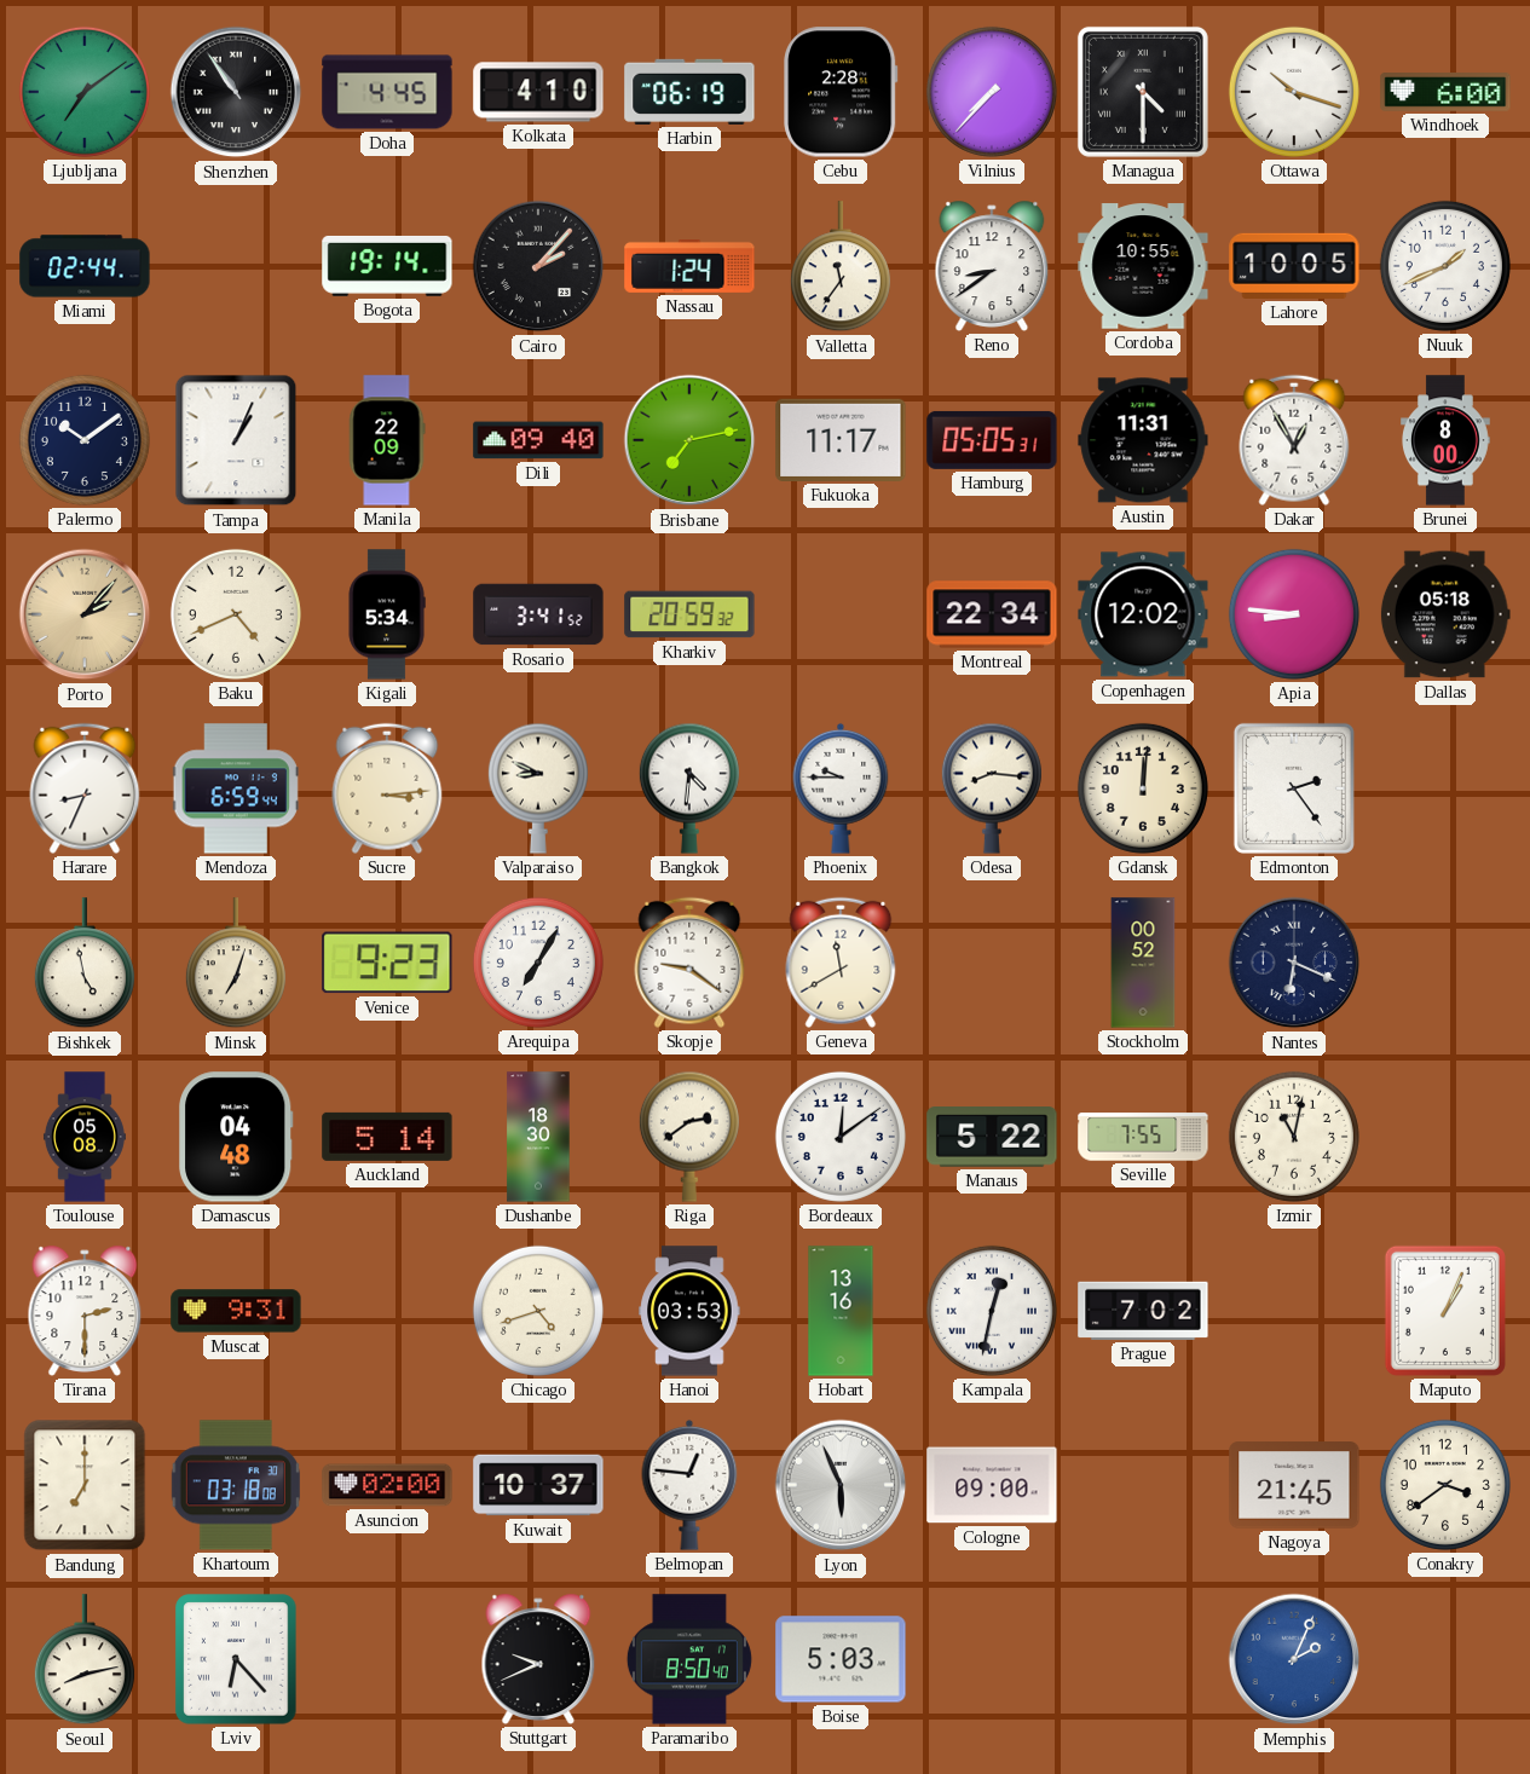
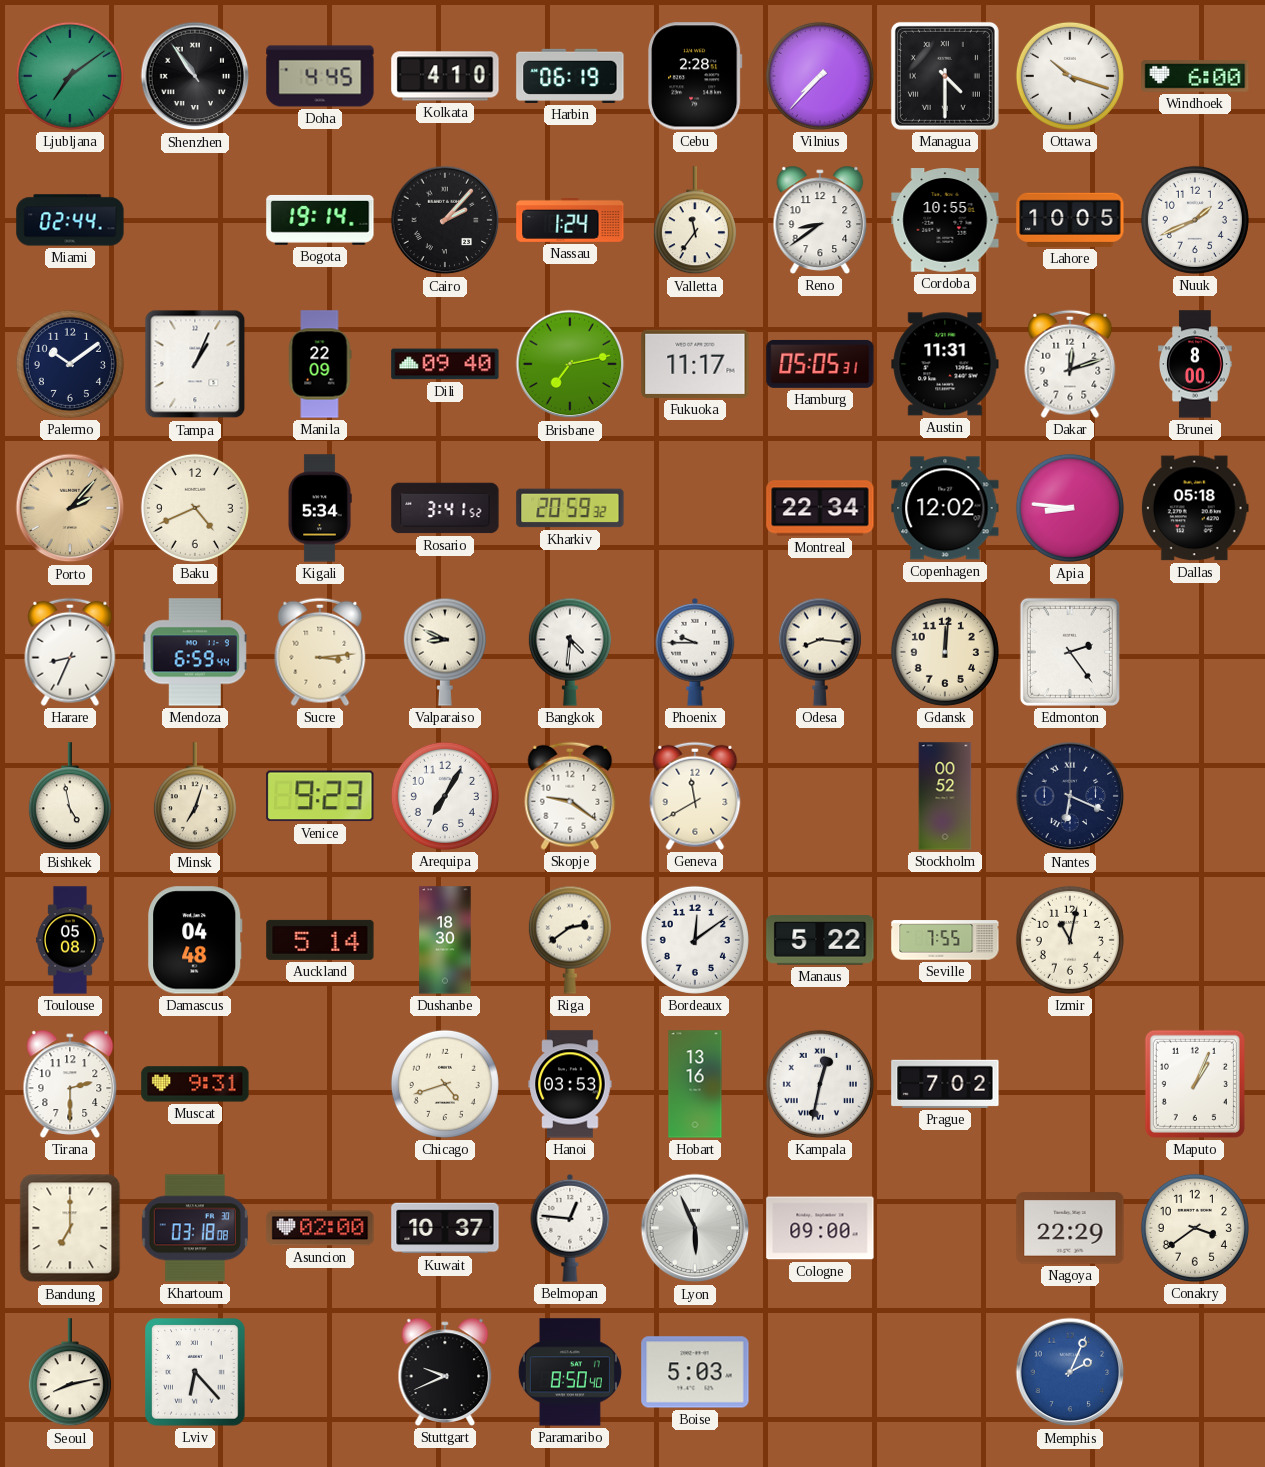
Dakar: 12:55 -> 12:12
Nagoya: 21:45 -> 22:29
